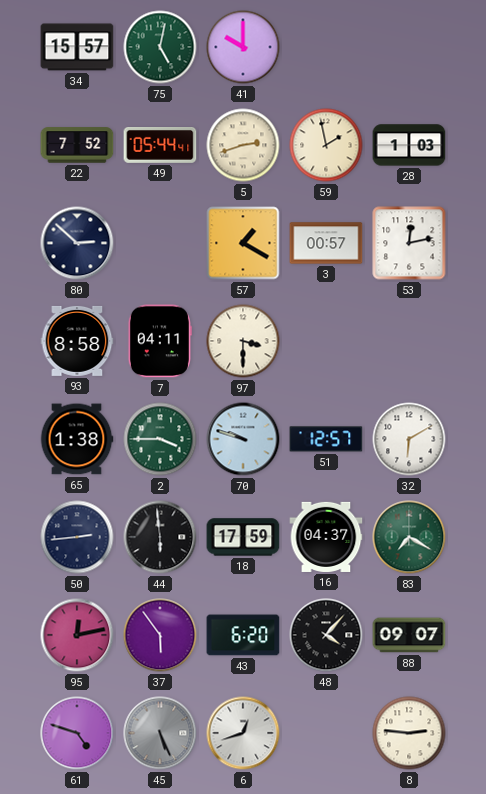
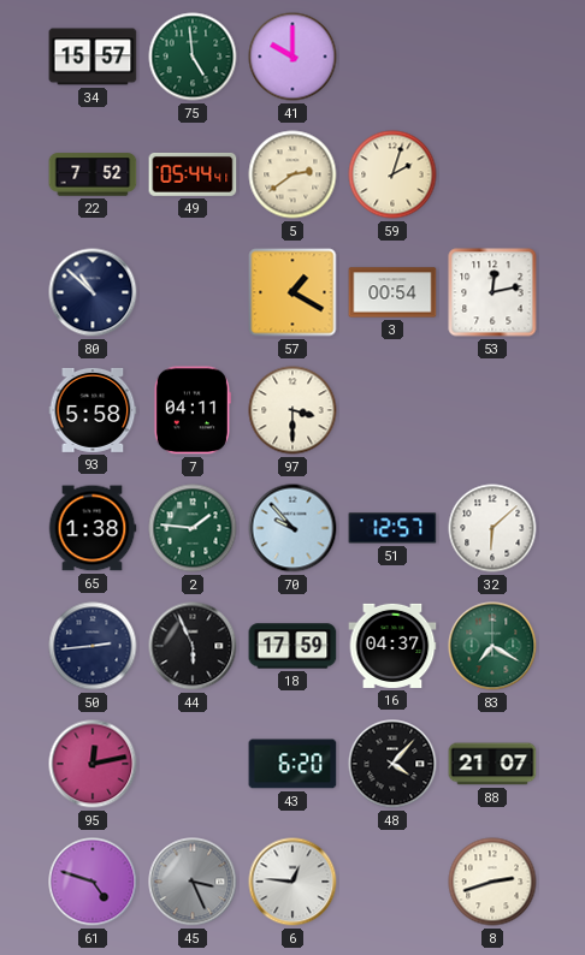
75: 5:02 -> 4:59
5: 2:42 -> 2:39
59: 1:58 -> 2:03
28: 1:03 -> none
80: 2:52 -> 10:52
3: 00:57 -> 00:54
93: 8:58 -> 5:58
2: 3:45 -> 1:46
70: 9:48 -> 9:53
32: 6:10 -> 6:08
44: 5:59 -> 5:56
37: 5:54 -> none
88: 09:07 -> 21:07
45: 5:26 -> 3:26
6: 12:42 -> 12:46
8: 2:46 -> 2:42
